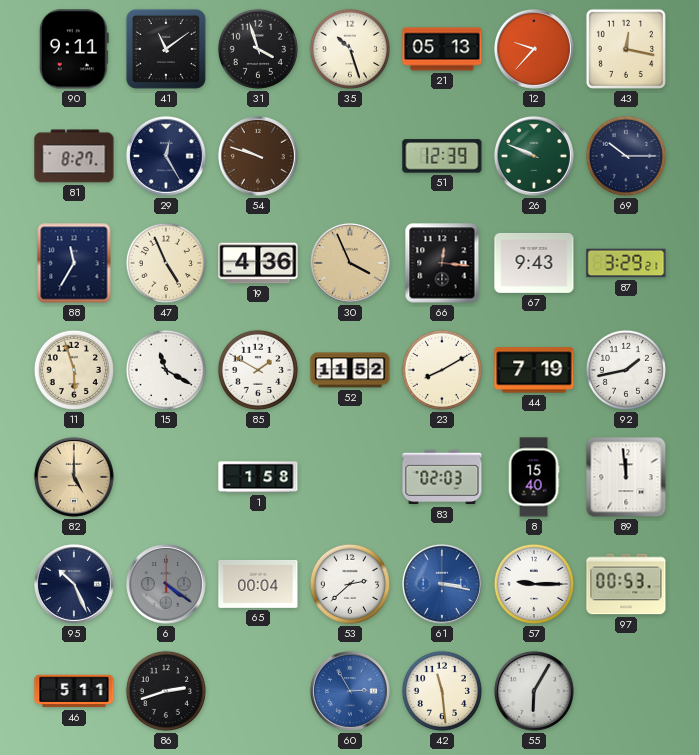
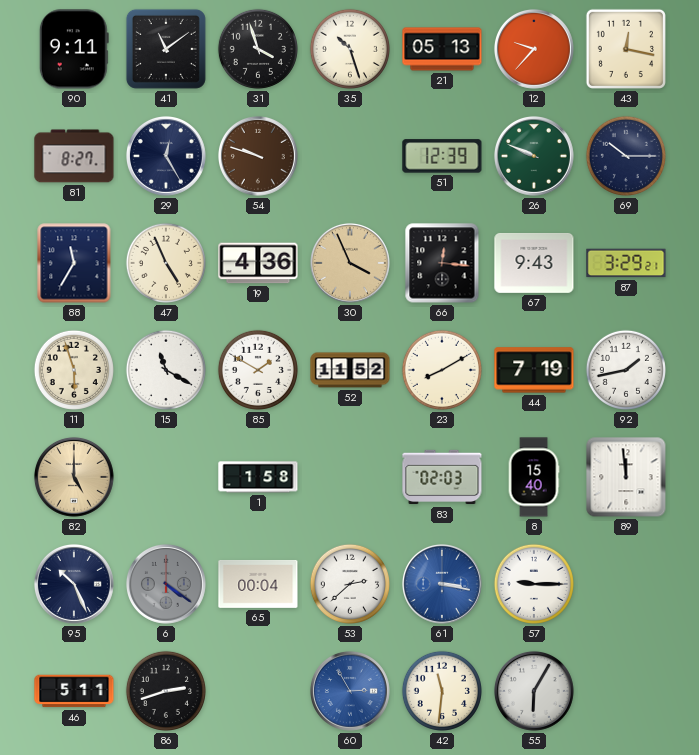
97: 00:53 -> none
42: 11:29 -> 11:31
